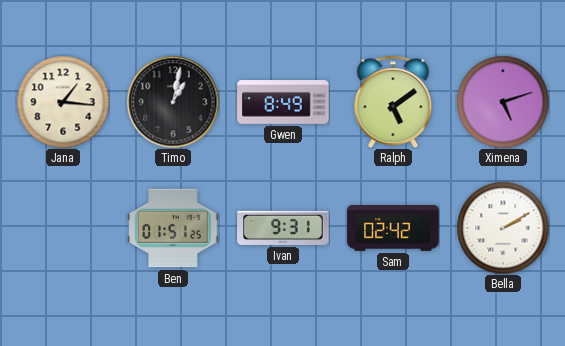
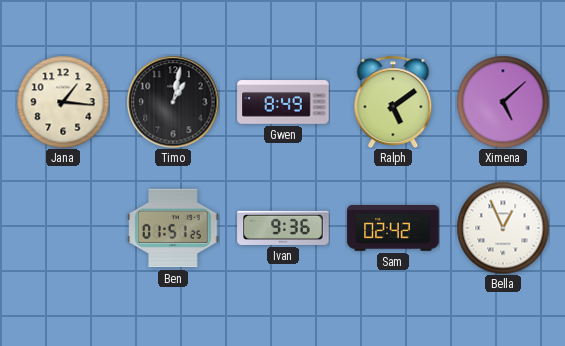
Ximena: 5:12 -> 5:08
Ivan: 9:31 -> 9:36
Bella: 2:10 -> 12:56
